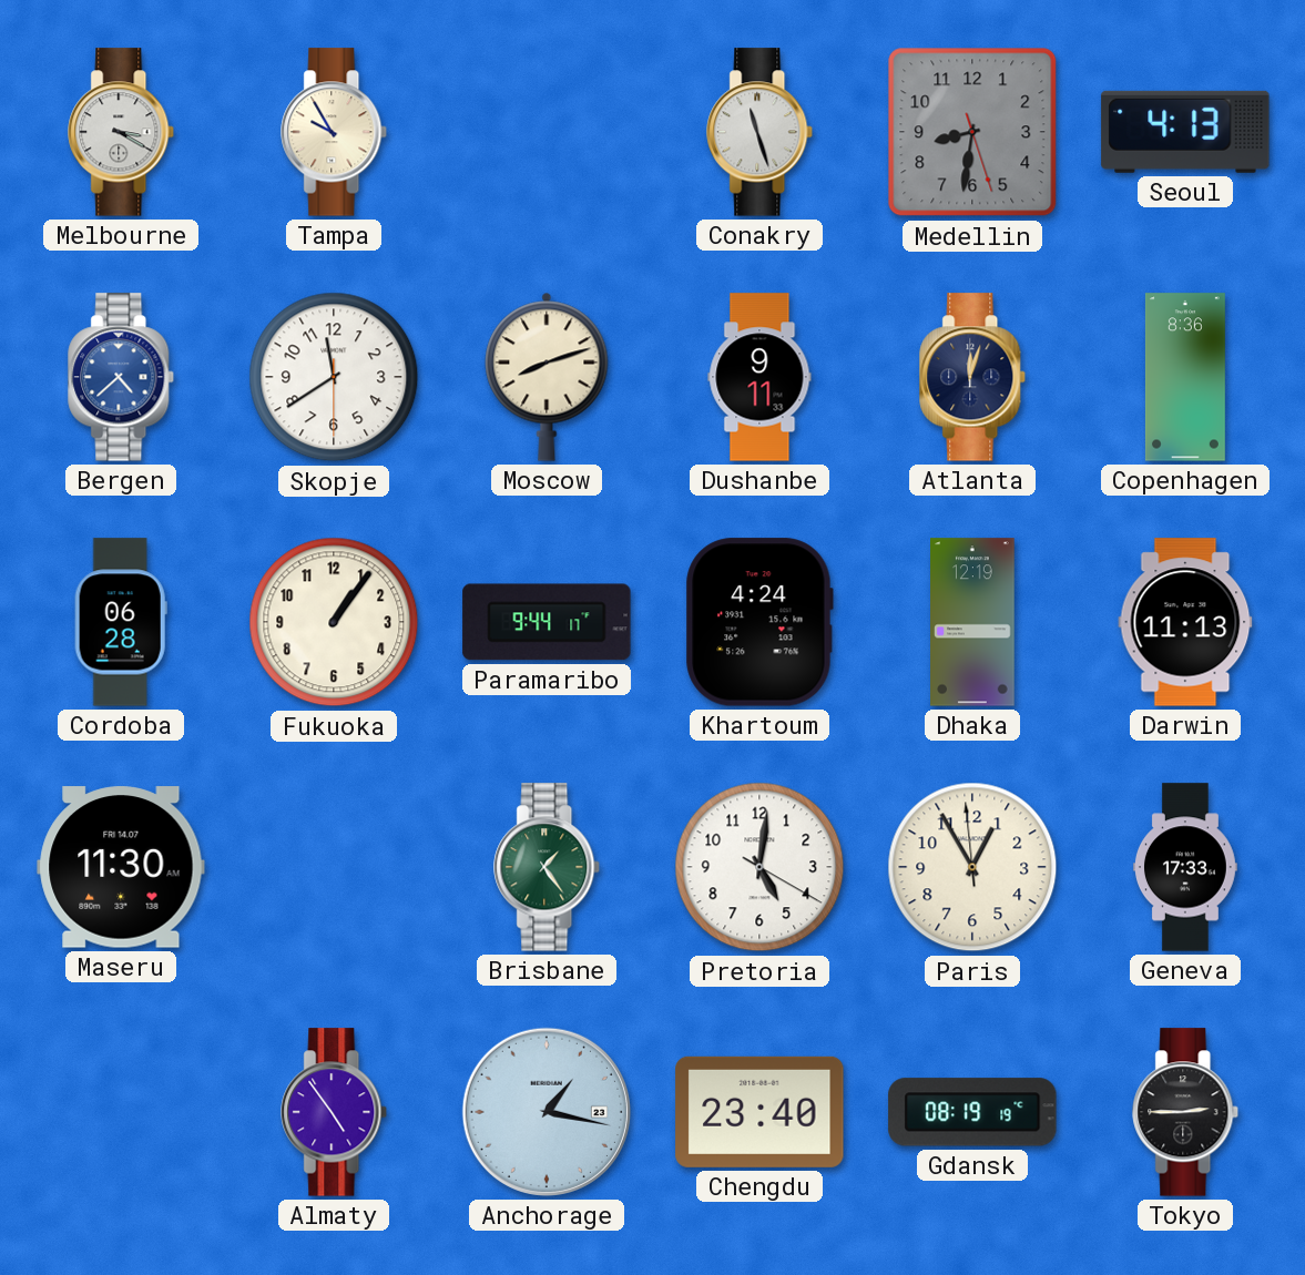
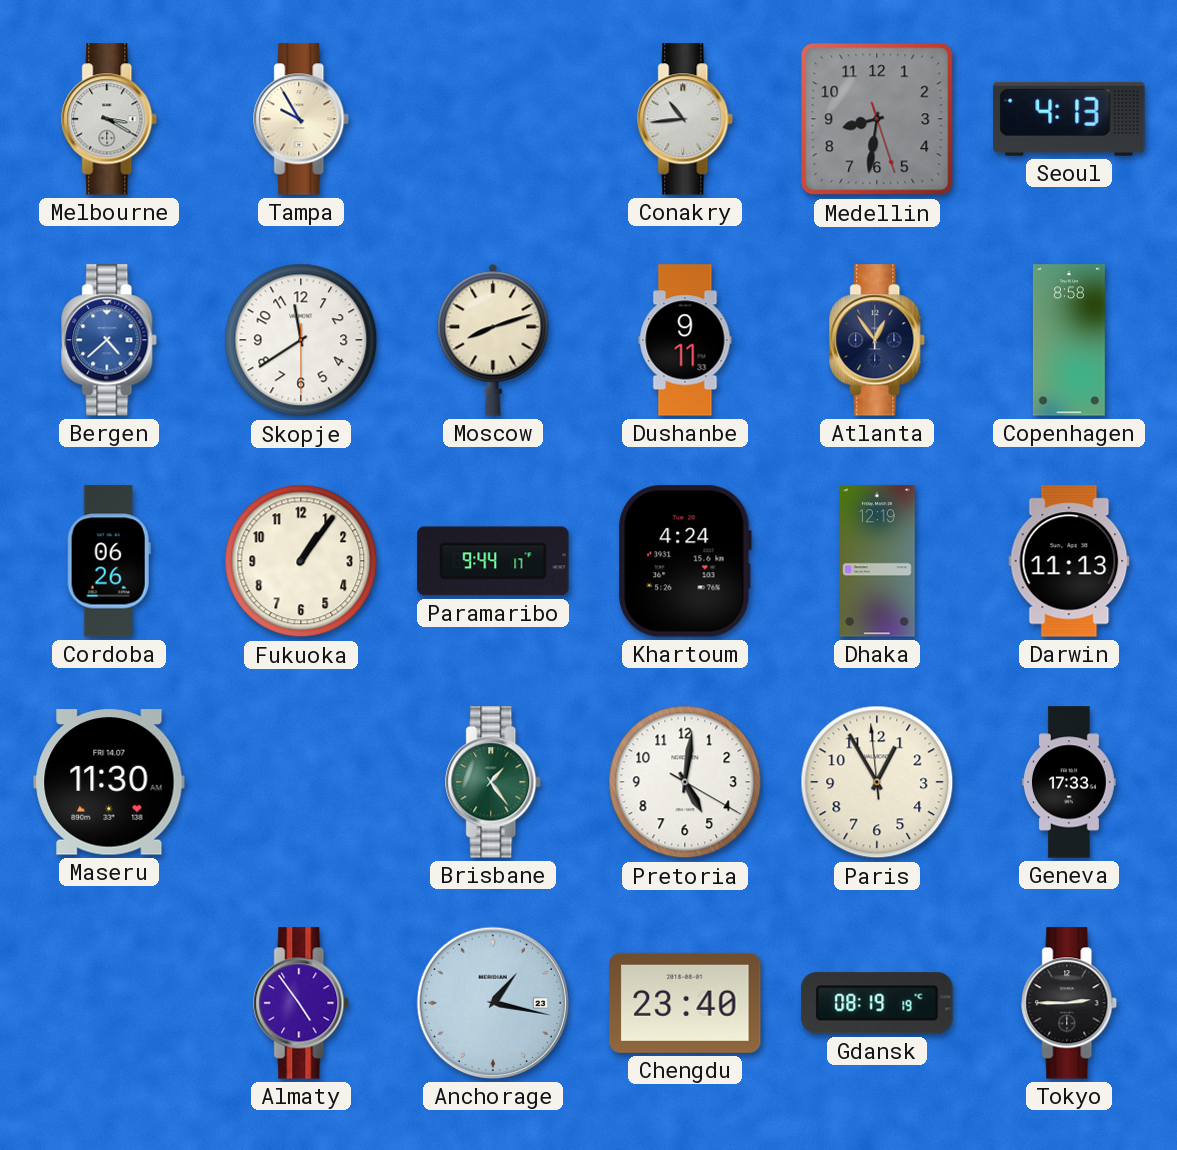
Conakry: 11:27 -> 10:44
Atlanta: 12:03 -> 12:54
Copenhagen: 8:36 -> 8:58
Cordoba: 06:28 -> 06:26
